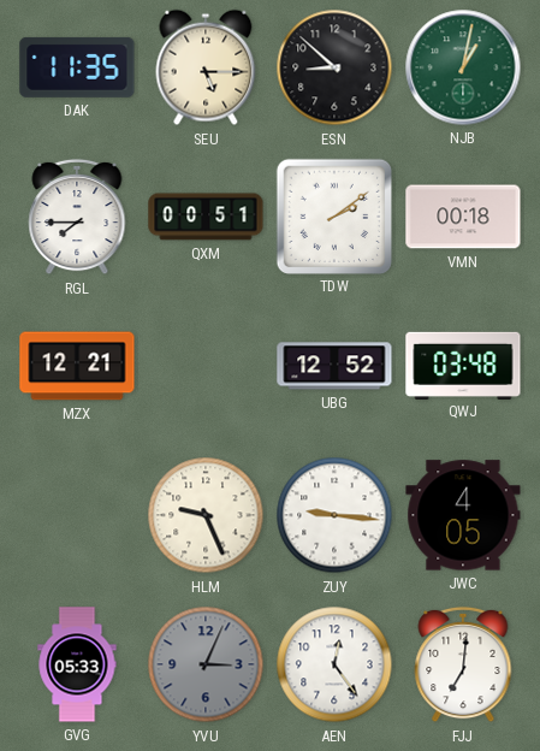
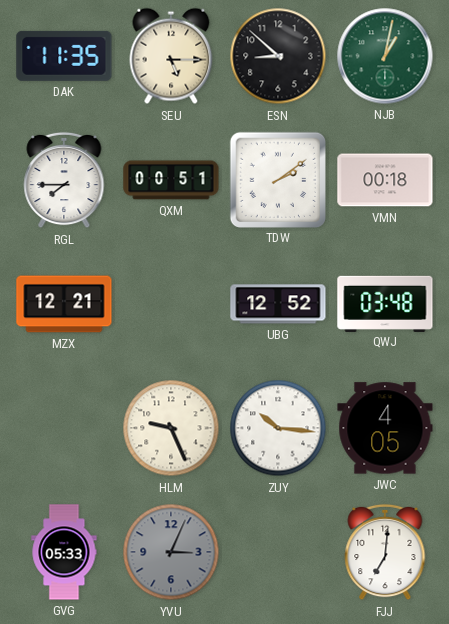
ZUY: 9:16 -> 10:16
AEN: 12:24 -> none
